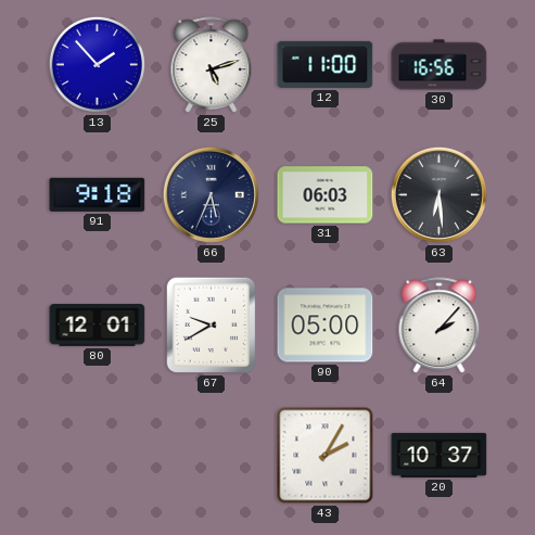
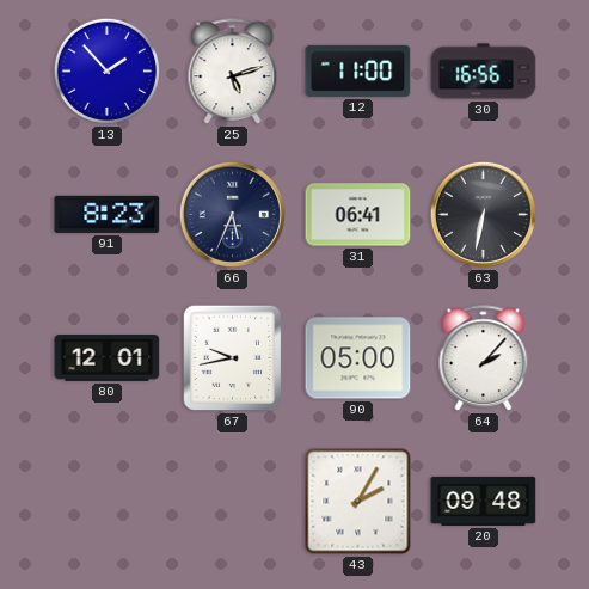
91: 9:18 -> 8:23
31: 06:03 -> 06:41
63: 6:29 -> 6:32
67: 9:40 -> 9:43
20: 10:37 -> 09:48
